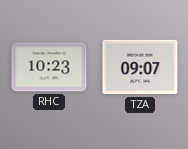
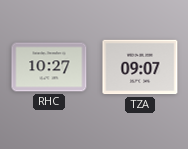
RHC: 10:23 -> 10:27
